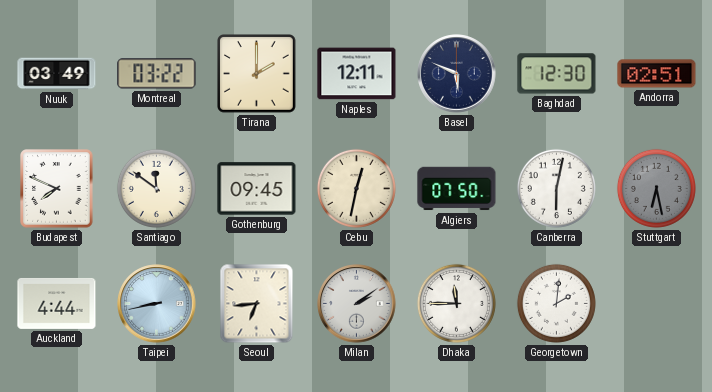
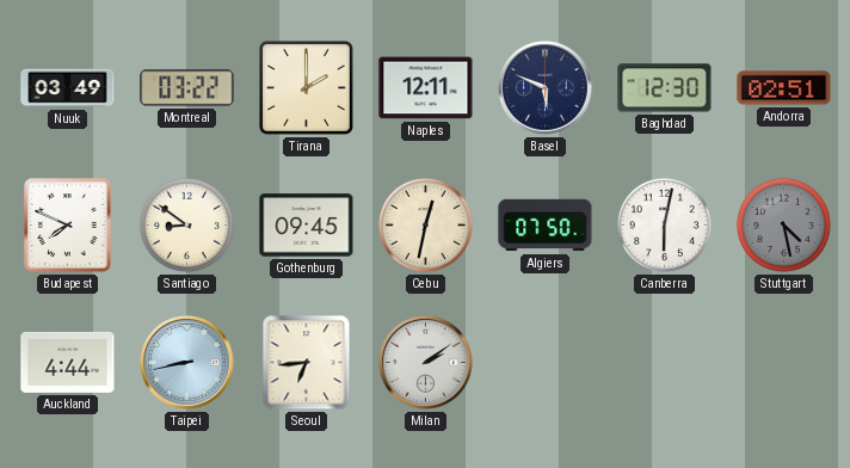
Santiago: 11:51 -> 8:51
Stuttgart: 6:28 -> 4:28
Dhaka: 11:45 -> none
Georgetown: 2:01 -> none
